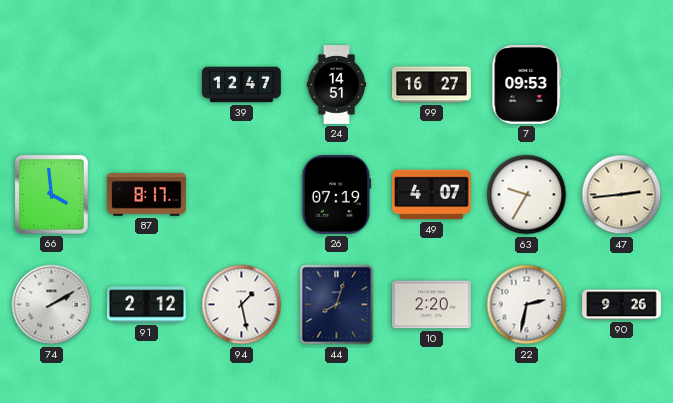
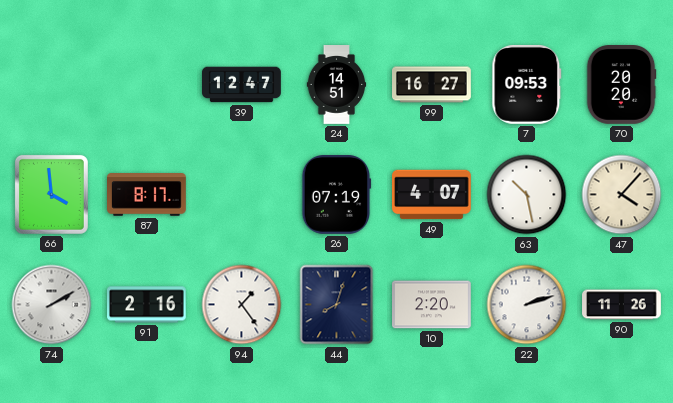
70: none -> 20:20
63: 9:35 -> 10:28
47: 2:44 -> 4:07
91: 2:12 -> 2:16
94: 1:28 -> 1:24
22: 2:32 -> 2:12
90: 9:26 -> 11:26
